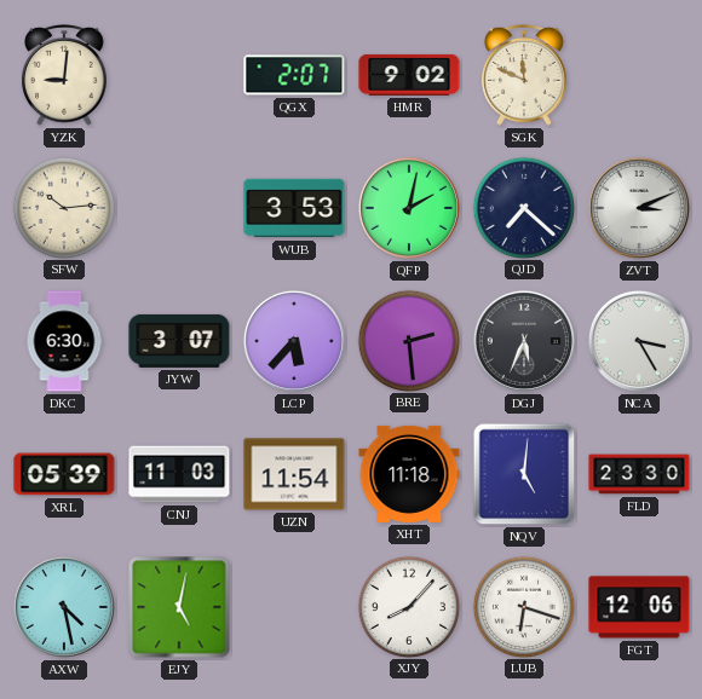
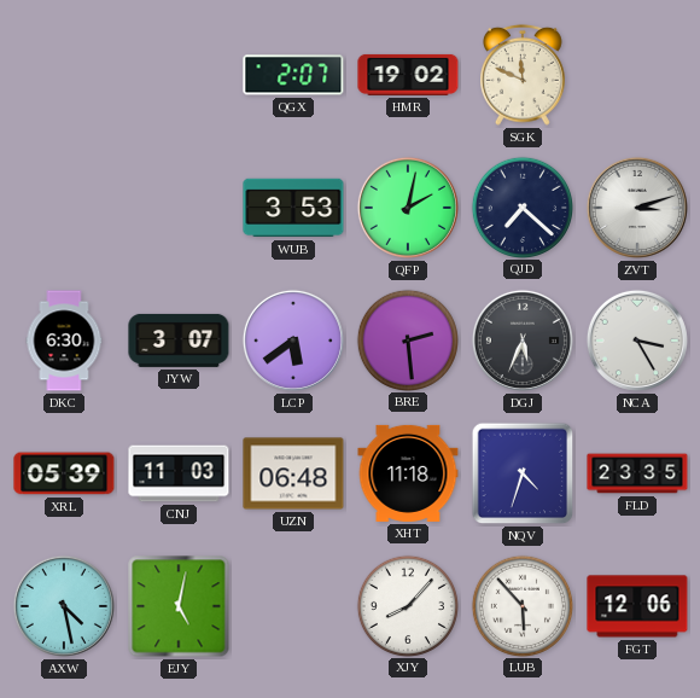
YZK: 9:01 -> none
HMR: 9:02 -> 19:02
SFW: 10:14 -> none
ZVT: 3:11 -> 3:12
LCP: 5:37 -> 5:39
UZN: 11:54 -> 06:48
NQV: 5:01 -> 4:33
FLD: 23:30 -> 23:35
LUB: 6:18 -> 5:53
